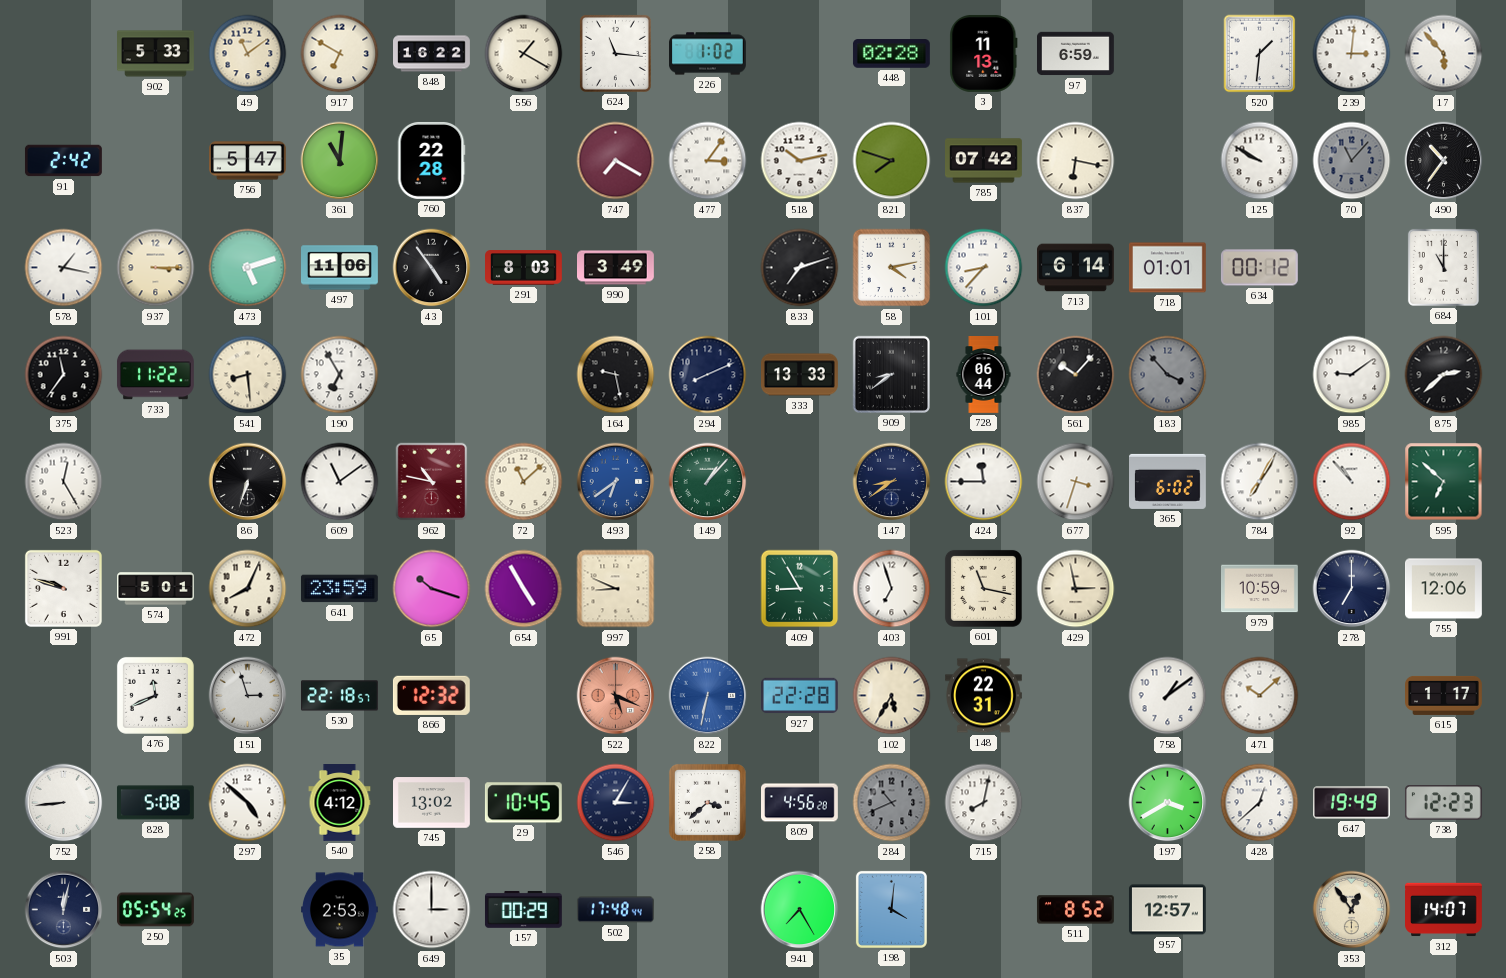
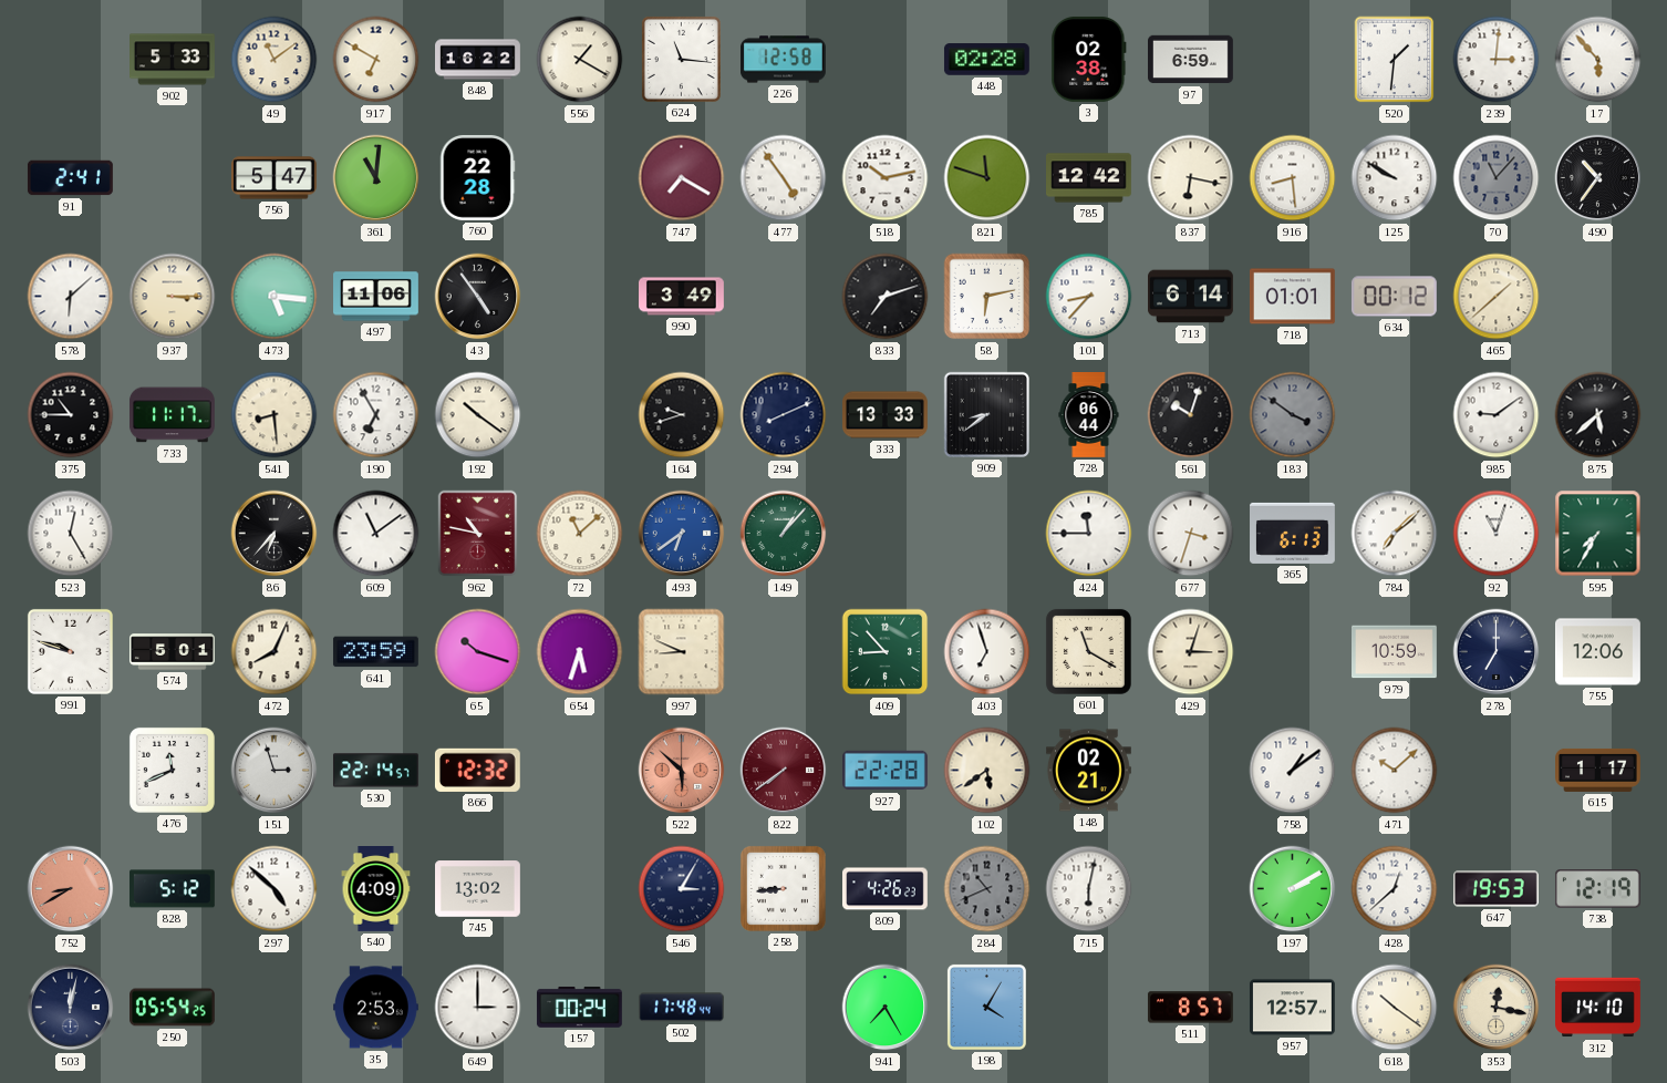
226: 1:02 -> 12:58
3: 11:13 -> 02:38
91: 2:42 -> 2:41
477: 3:06 -> 4:54
821: 7:48 -> 11:48
785: 07:42 -> 12:42
916: none -> 8:29
578: 1:17 -> 6:08
473: 5:12 -> 5:16
291: 8:03 -> none
58: 4:13 -> 6:13
465: none -> 1:38
684: 11:00 -> none
375: 11:36 -> 10:45
733: 11:22 -> 11:17
192: none -> 10:21
164: 9:28 -> 9:42
561: 10:07 -> 10:03
183: 3:53 -> 3:51
875: 2:38 -> 5:38
86: 6:33 -> 6:37
147: 8:39 -> none
365: 6:02 -> 6:13
784: 7:05 -> 7:08
92: 10:53 -> 11:03
595: 6:52 -> 7:35
654: 4:55 -> 5:33
409: 8:55 -> 8:53
601: 11:17 -> 11:20
429: 2:58 -> 3:03
530: 22:18 -> 22:14
522: 5:19 -> 5:52
822: 6:32 -> 7:39
822 dial: blue -> burgundy
102: 5:35 -> 5:39
148: 22:31 -> 02:21
752: 8:44 -> 8:40
752 dial: white -> salmon
828: 5:08 -> 5:12
540: 4:12 -> 4:09
29: 10:45 -> none
258: 3:38 -> 8:44
809: 4:56 -> 4:26
715: 8:02 -> 6:02
197: 3:40 -> 2:10
647: 19:49 -> 19:53
738: 12:23 -> 12:19
157: 00:29 -> 00:24
198: 4:01 -> 4:05
511: 8:52 -> 8:57
618: none -> 10:21
353: 12:54 -> 12:17
312: 14:07 -> 14:10
